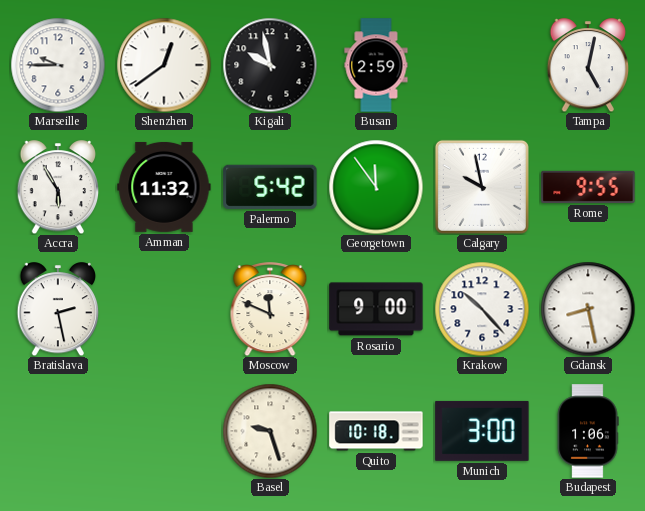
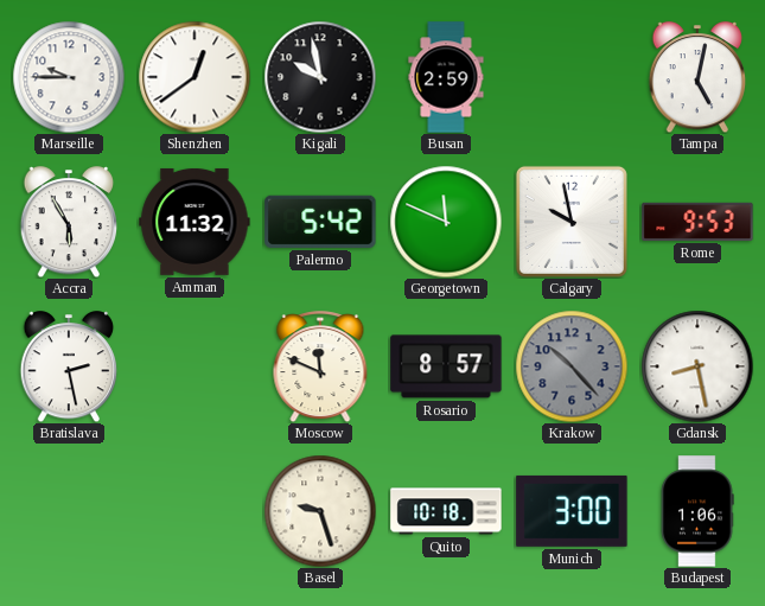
Georgetown: 11:54 -> 11:49
Rome: 9:55 -> 9:53
Rosario: 9:00 -> 8:57
Krakow dial: white -> grey
